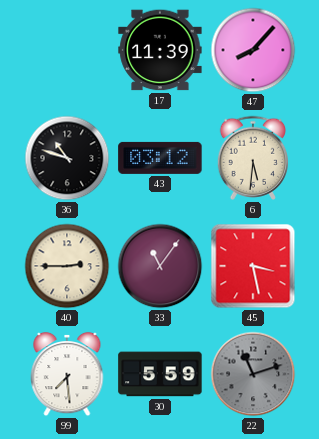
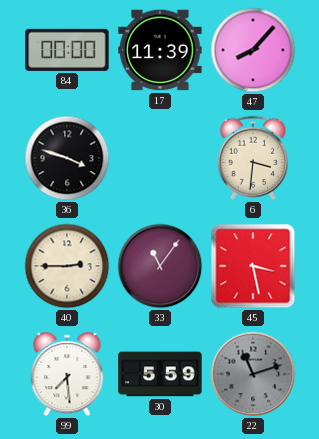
84: none -> 00:00
36: 10:48 -> 3:48
43: 03:12 -> none
6: 5:31 -> 3:31
